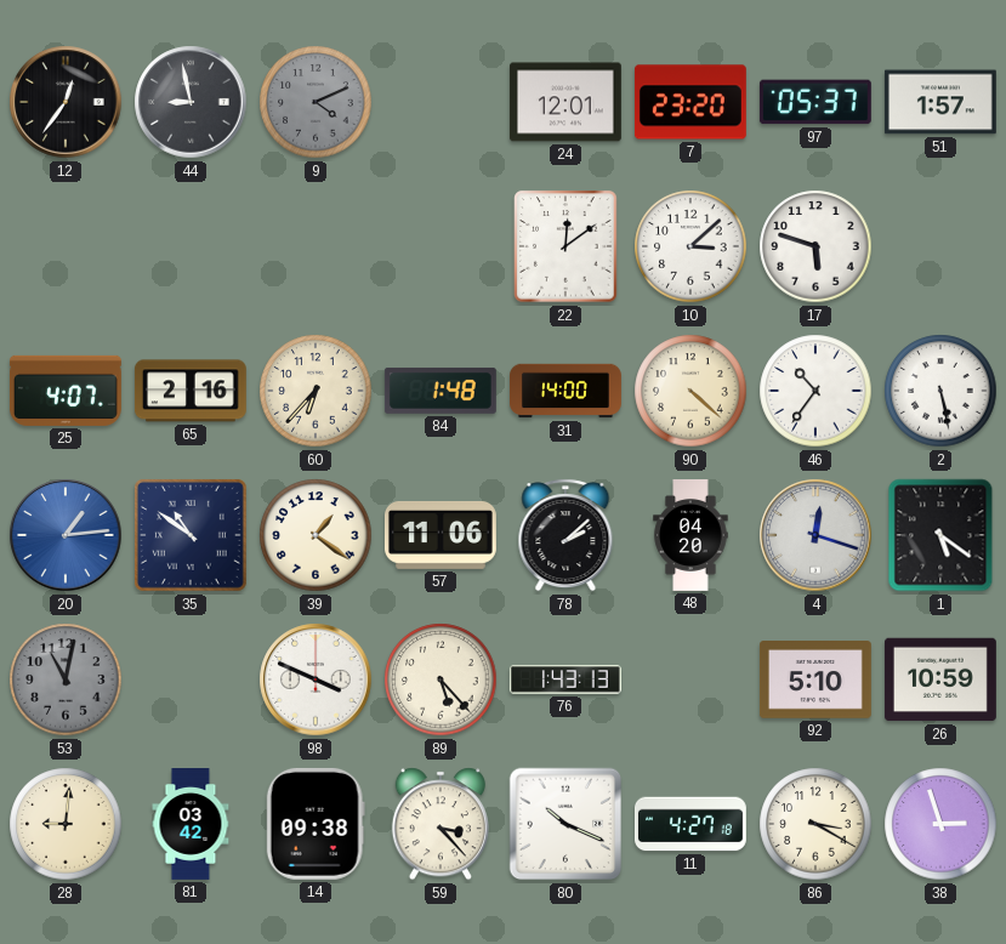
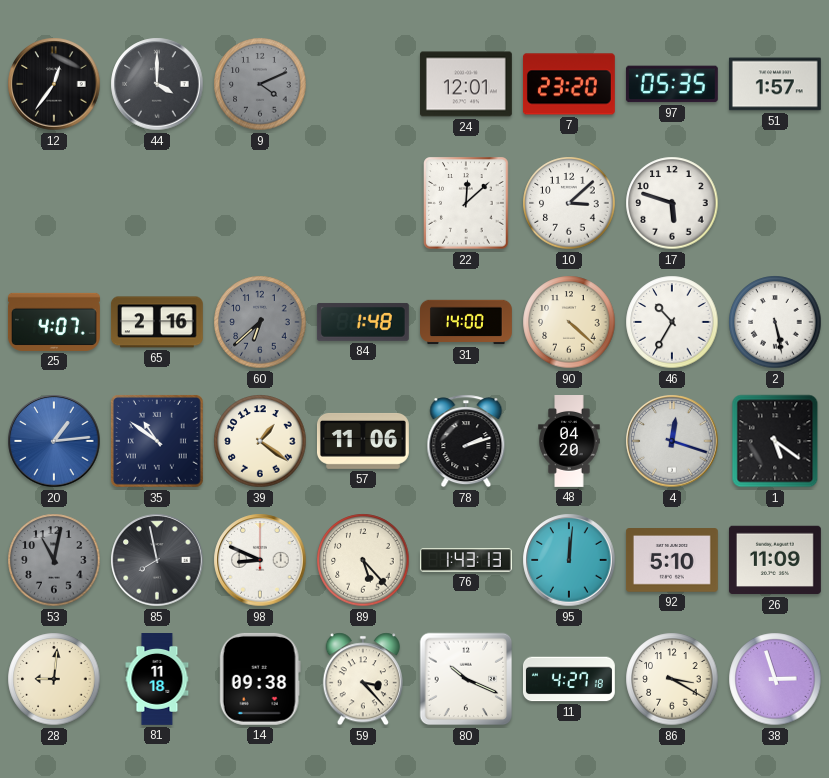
44: 8:58 -> 4:00
97: 05:37 -> 05:35
22: 12:09 -> 12:08
60: 6:37 -> 6:38
60 dial: cream -> grey
46: 10:36 -> 10:35
78: 2:08 -> 2:12
85: none -> 7:58
98: 3:49 -> 8:49
95: none -> 12:01
26: 10:59 -> 11:09
81: 03:42 -> 11:18
